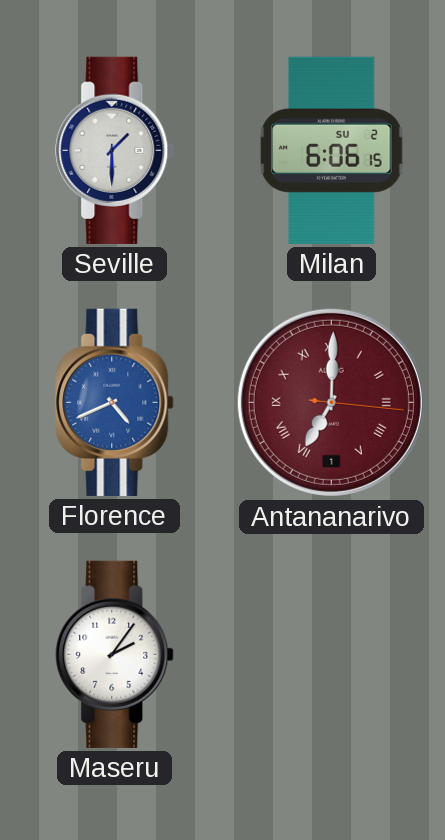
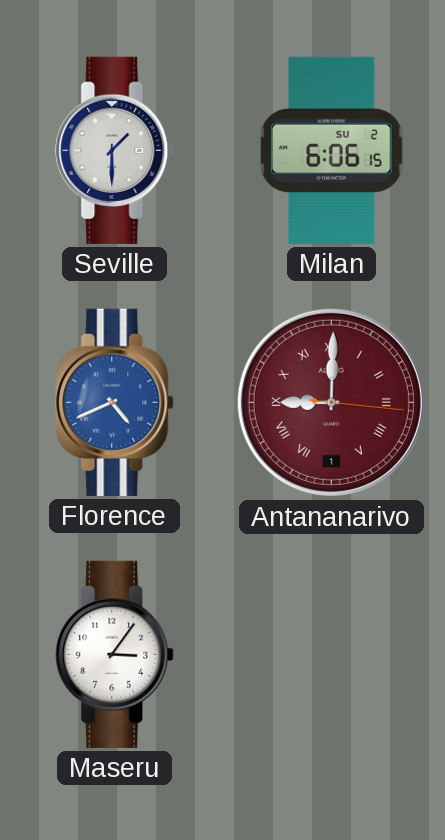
Antananarivo: 7:00 -> 9:00
Maseru: 2:06 -> 3:06
